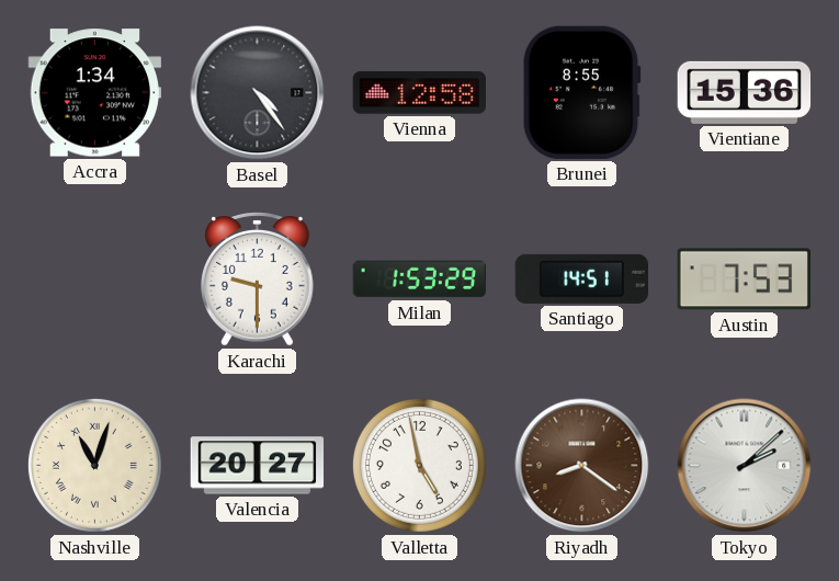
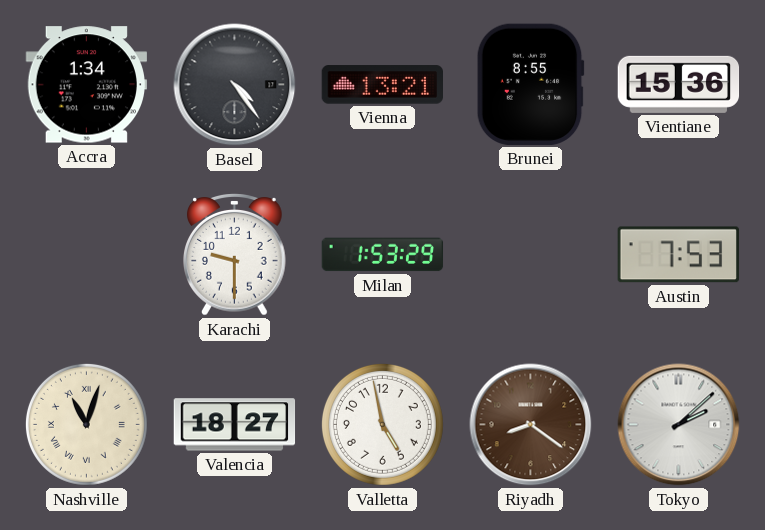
Vienna: 12:58 -> 13:21
Santiago: 14:51 -> none
Valencia: 20:27 -> 18:27
